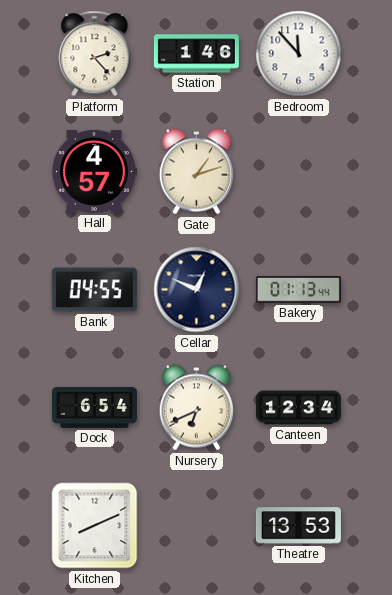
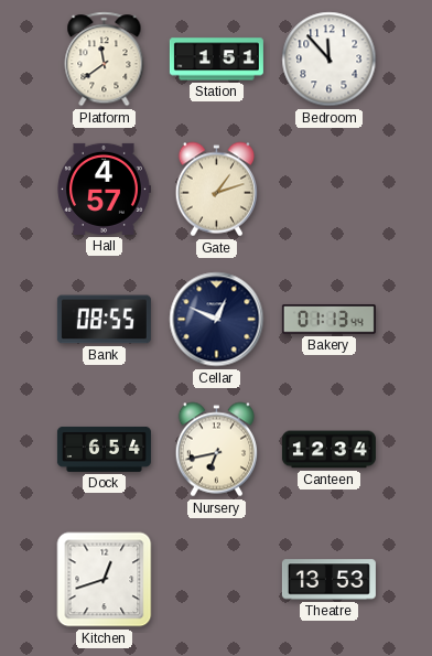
Platform: 2:23 -> 11:39
Station: 1:46 -> 1:51
Bank: 04:55 -> 08:55
Nursery: 6:41 -> 6:43
Kitchen: 8:11 -> 12:42
